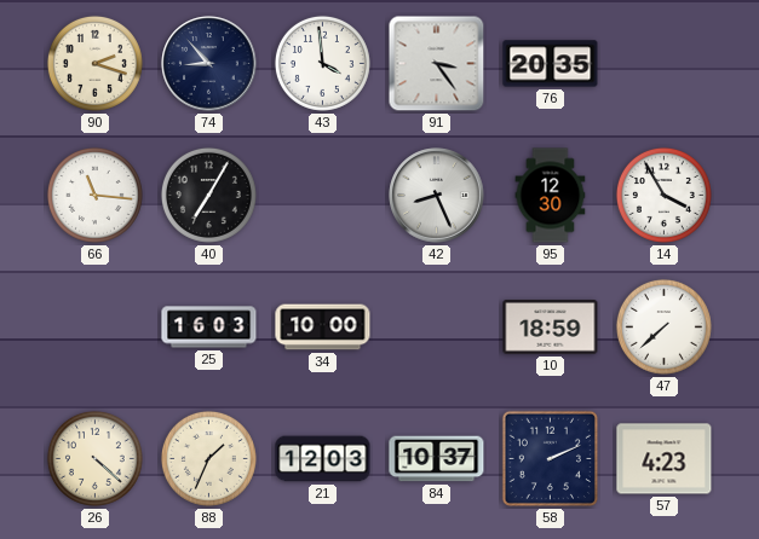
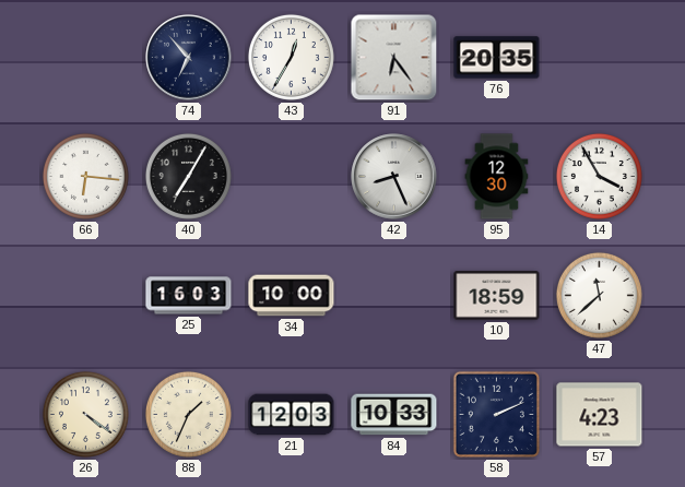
90: 2:18 -> none
74: 8:53 -> 6:53
43: 3:59 -> 12:35
91: 3:24 -> 6:24
66: 11:16 -> 6:16
47: 7:38 -> 11:38
26: 4:22 -> 4:21
84: 10:37 -> 10:33
